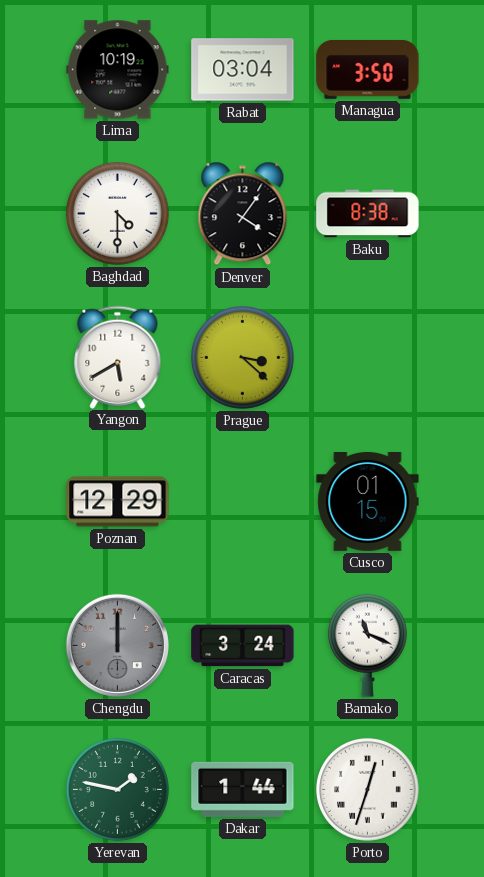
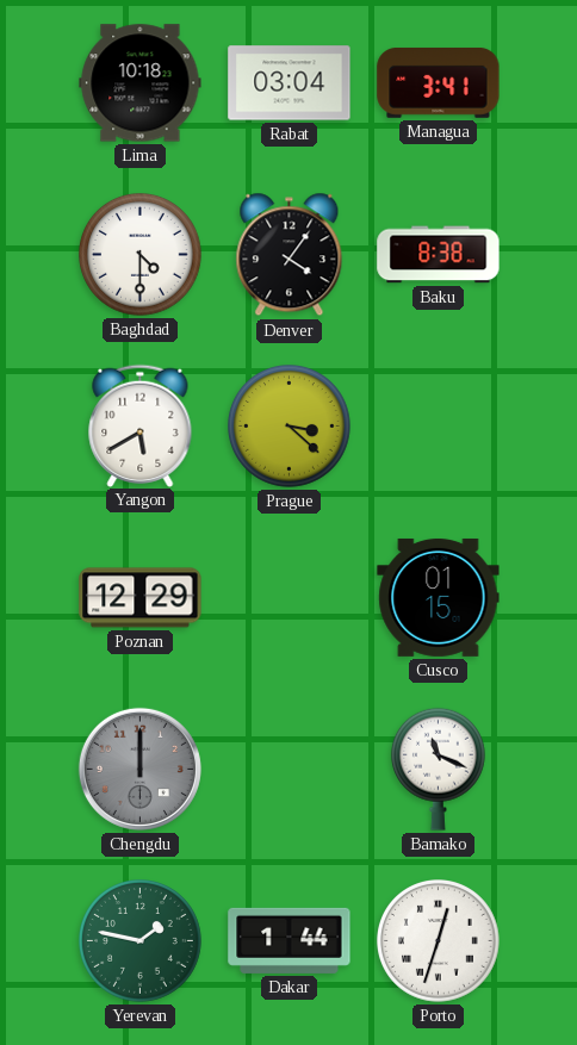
Lima: 10:19 -> 10:18
Managua: 3:50 -> 3:41
Caracas: 3:24 -> none
